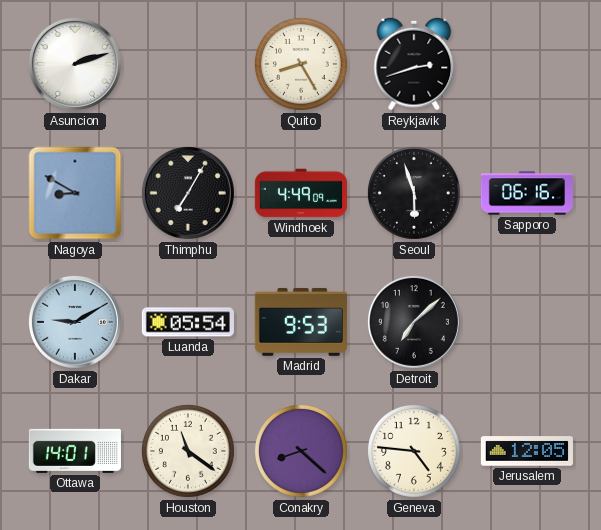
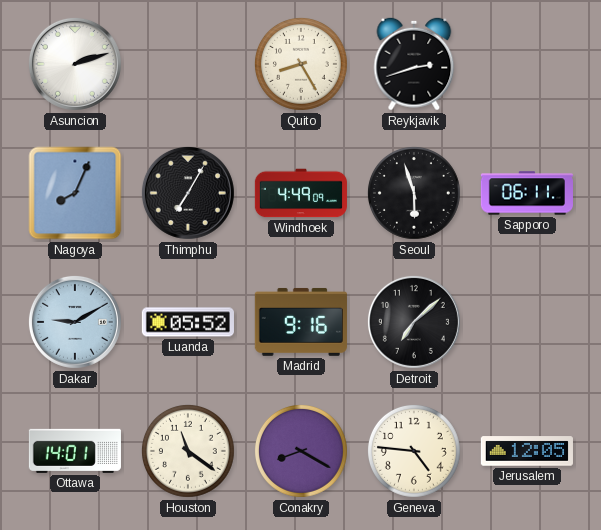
Nagoya: 8:50 -> 8:04
Sapporo: 06:16 -> 06:11
Luanda: 05:54 -> 05:52
Madrid: 9:53 -> 9:16
Conakry: 8:22 -> 8:20
